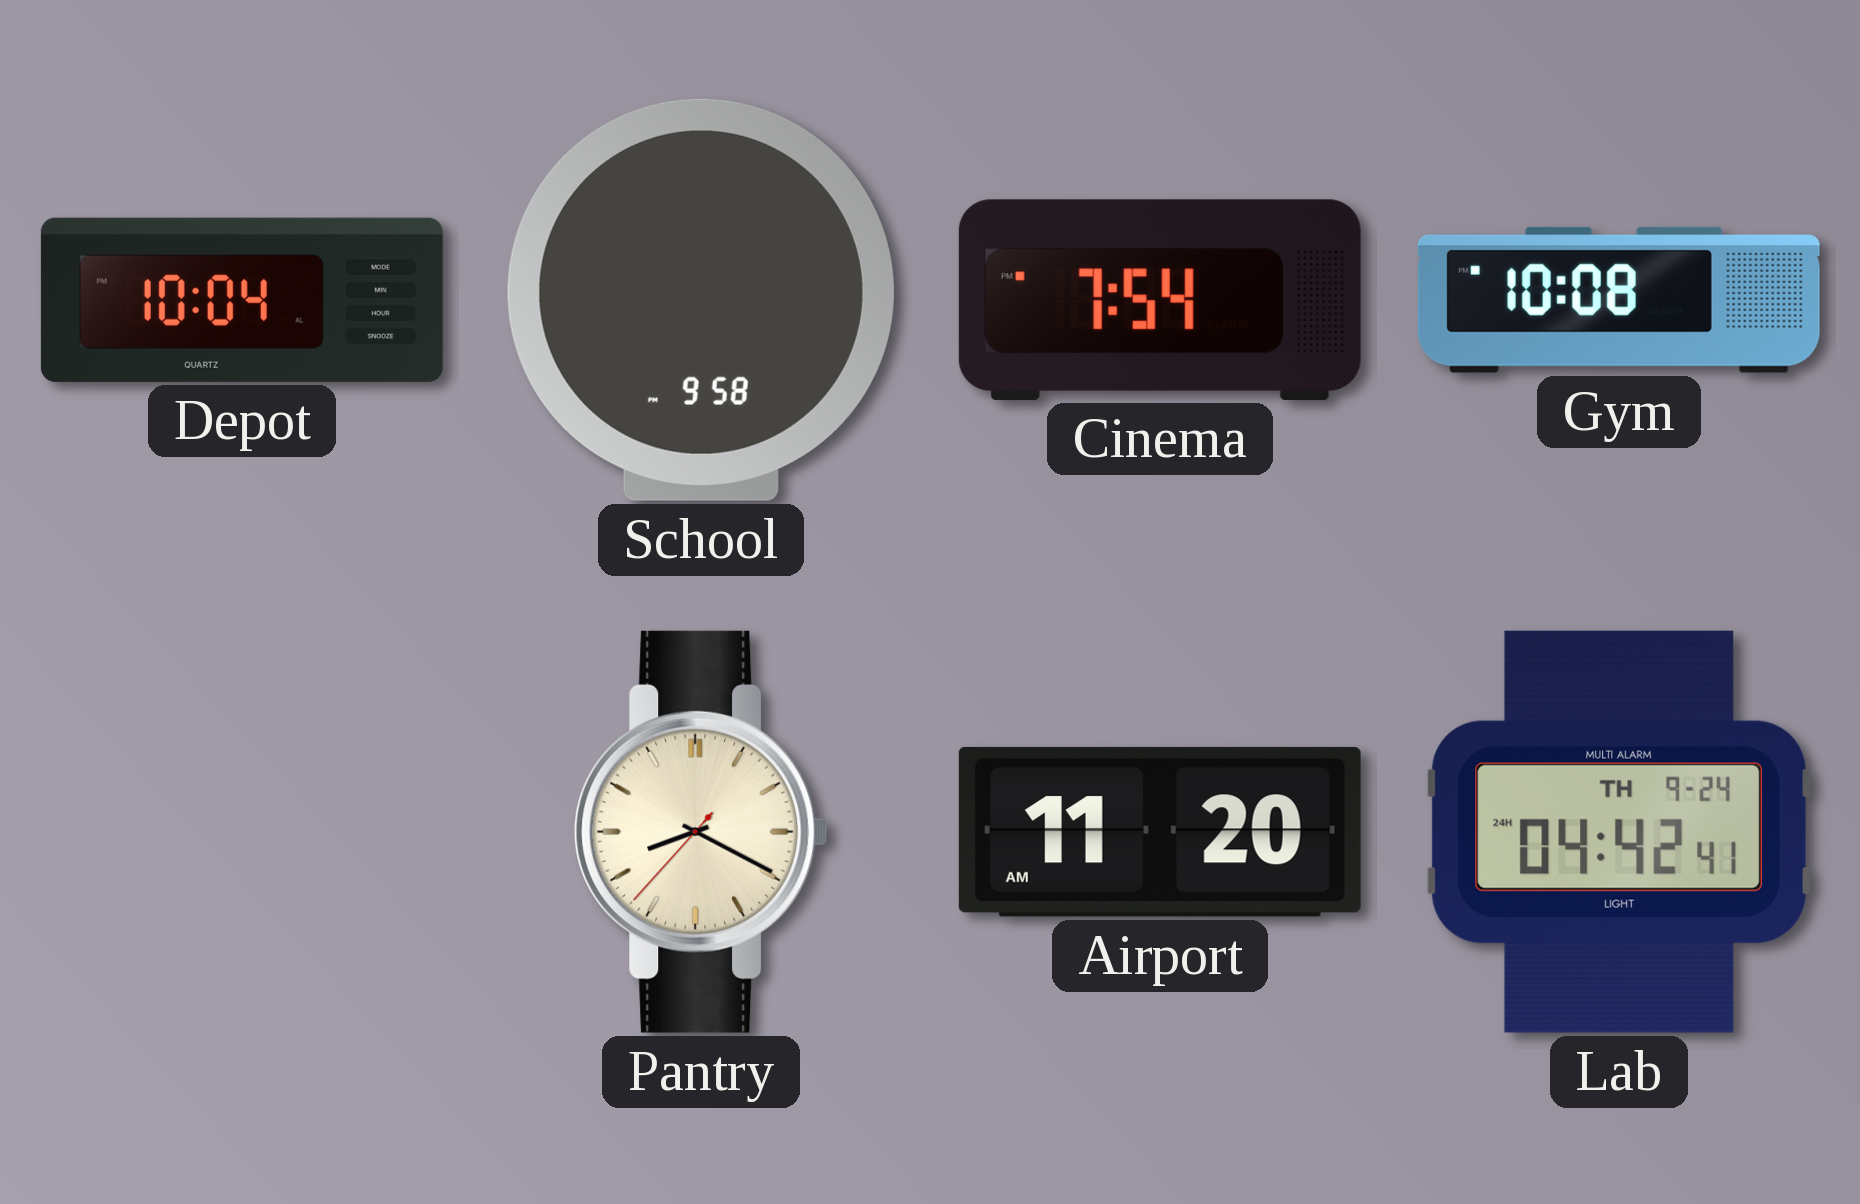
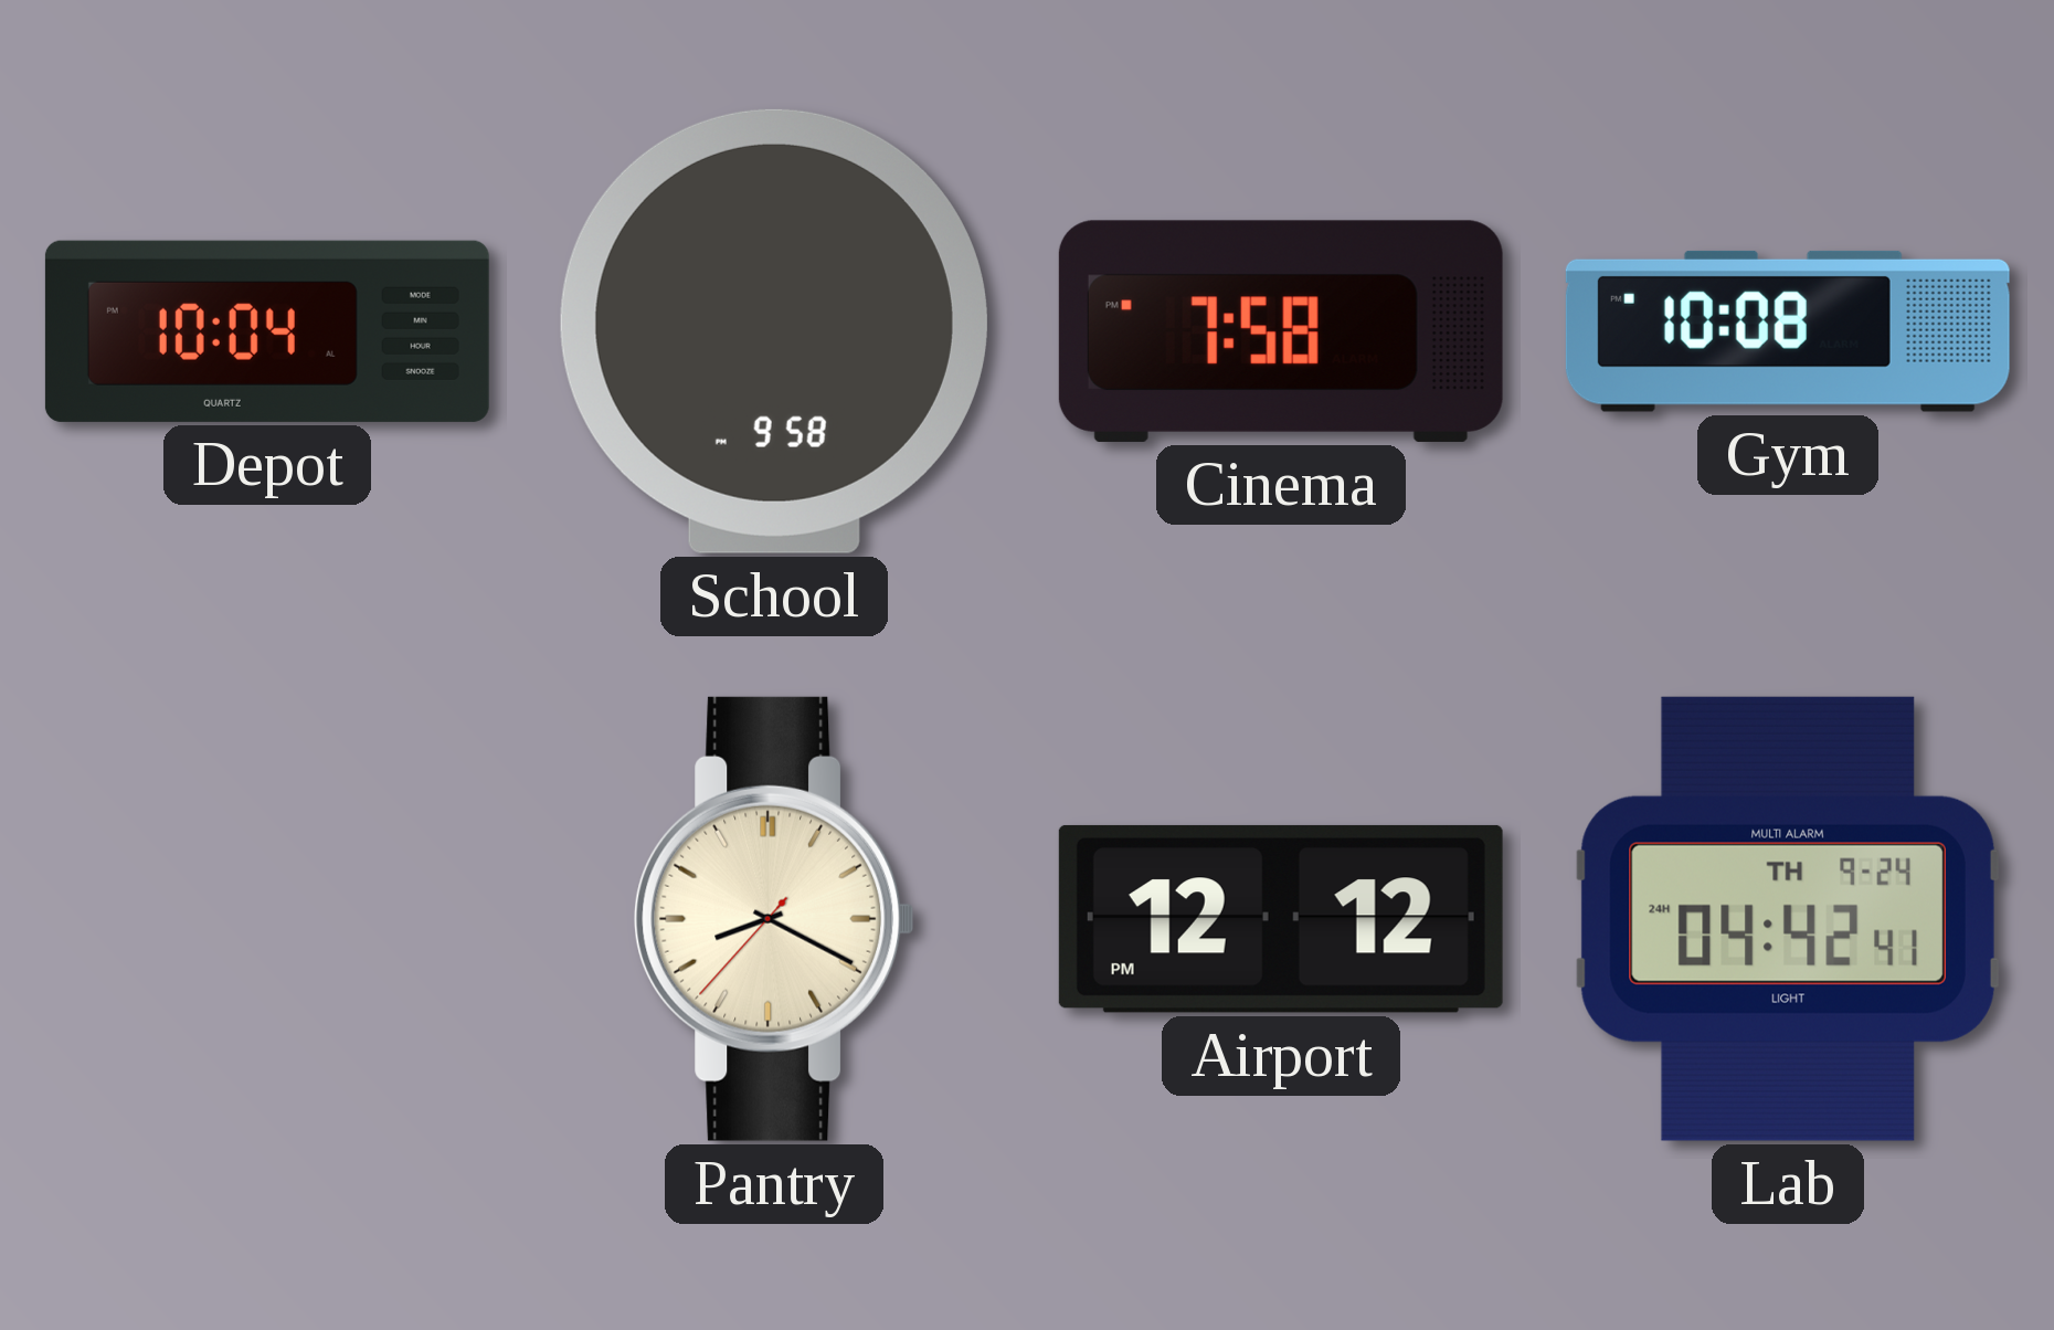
Cinema: 7:54 -> 7:58
Airport: 11:20 -> 12:12
